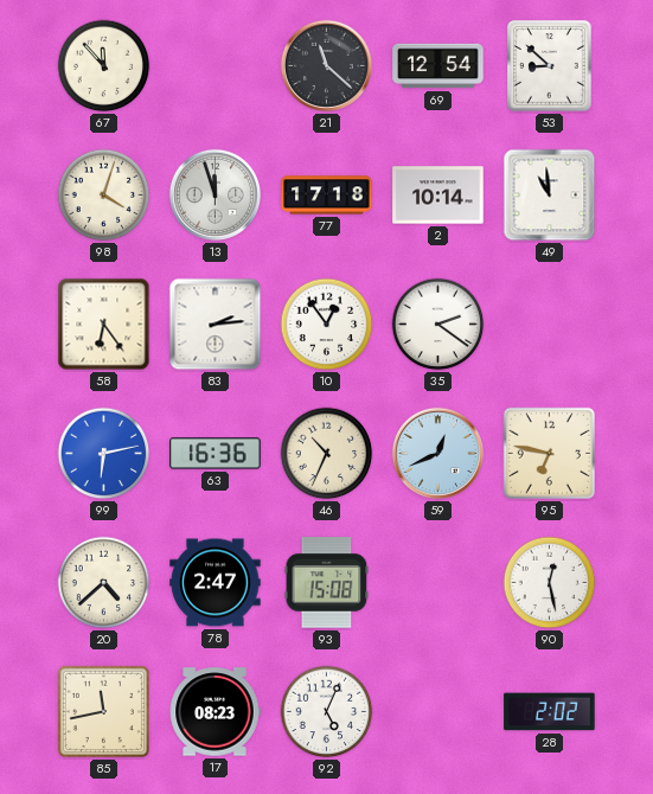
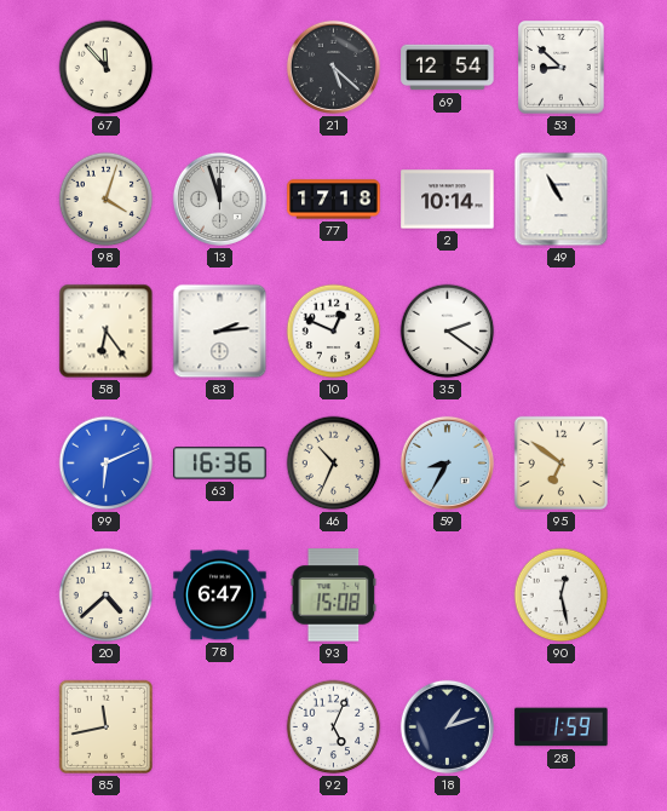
21: 11:22 -> 5:22
49: 10:59 -> 10:55
10: 12:54 -> 12:49
99: 6:13 -> 6:11
59: 12:41 -> 8:35
95: 6:47 -> 6:51
78: 2:47 -> 6:47
17: 08:23 -> none
18: none -> 1:12
28: 2:02 -> 1:59
